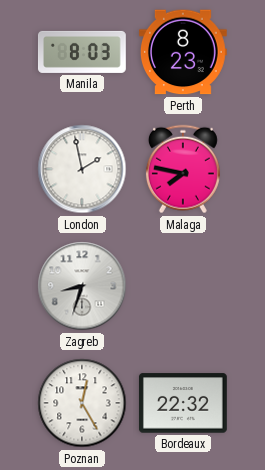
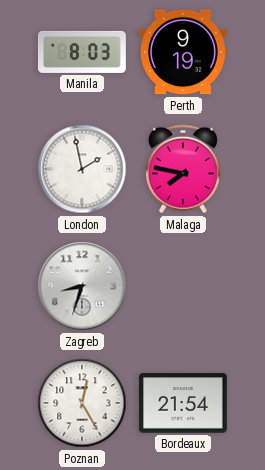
Perth: 8:23 -> 9:19
Bordeaux: 22:32 -> 21:54
